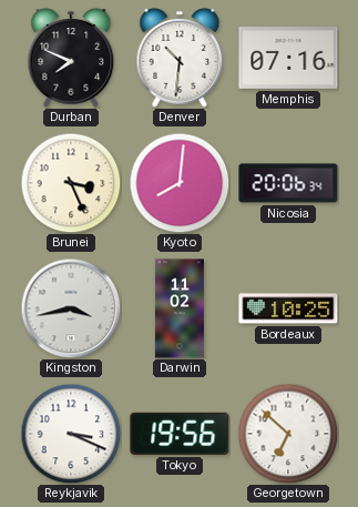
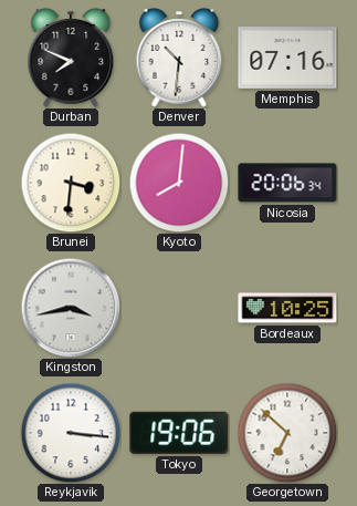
Brunei: 3:26 -> 3:31
Darwin: 11:02 -> none
Reykjavik: 3:19 -> 3:16
Tokyo: 19:56 -> 19:06
